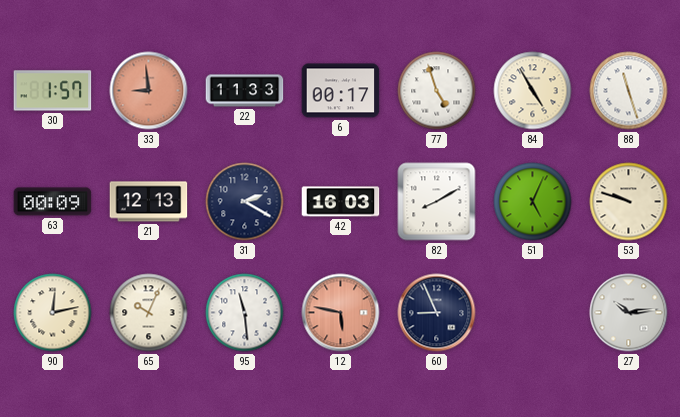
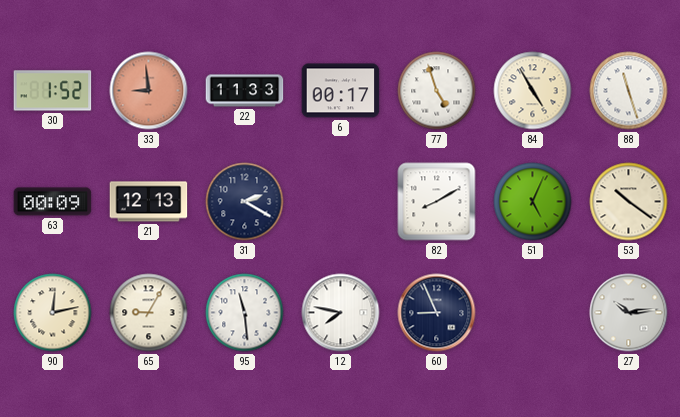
30: 1:57 -> 1:52
42: 16:03 -> none
53: 9:48 -> 10:21
65: 10:04 -> 9:05
12: 5:47 -> 7:47
12 dial: salmon -> white
